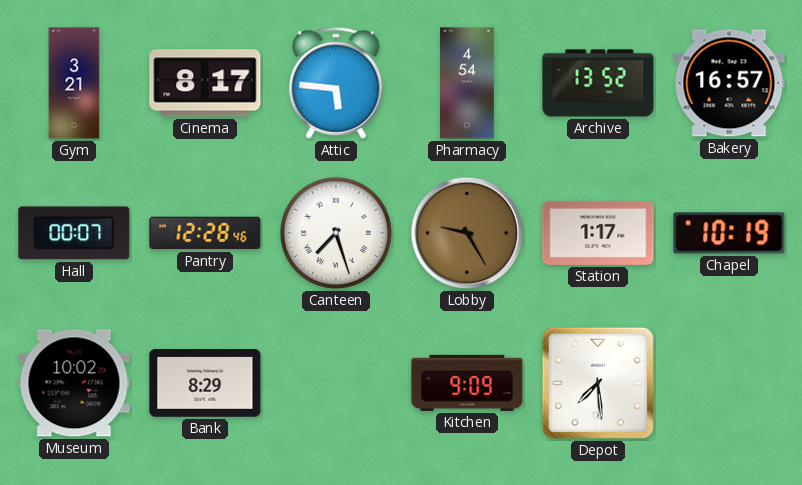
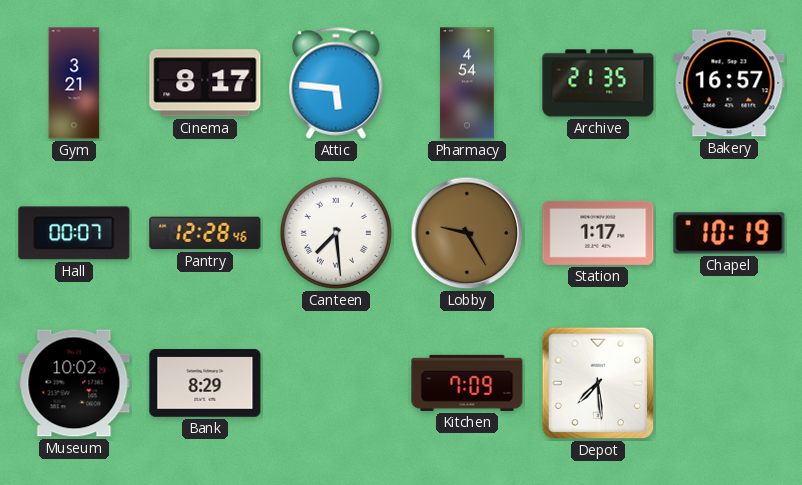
Archive: 13:52 -> 21:35
Canteen: 7:27 -> 7:29
Kitchen: 9:09 -> 7:09
